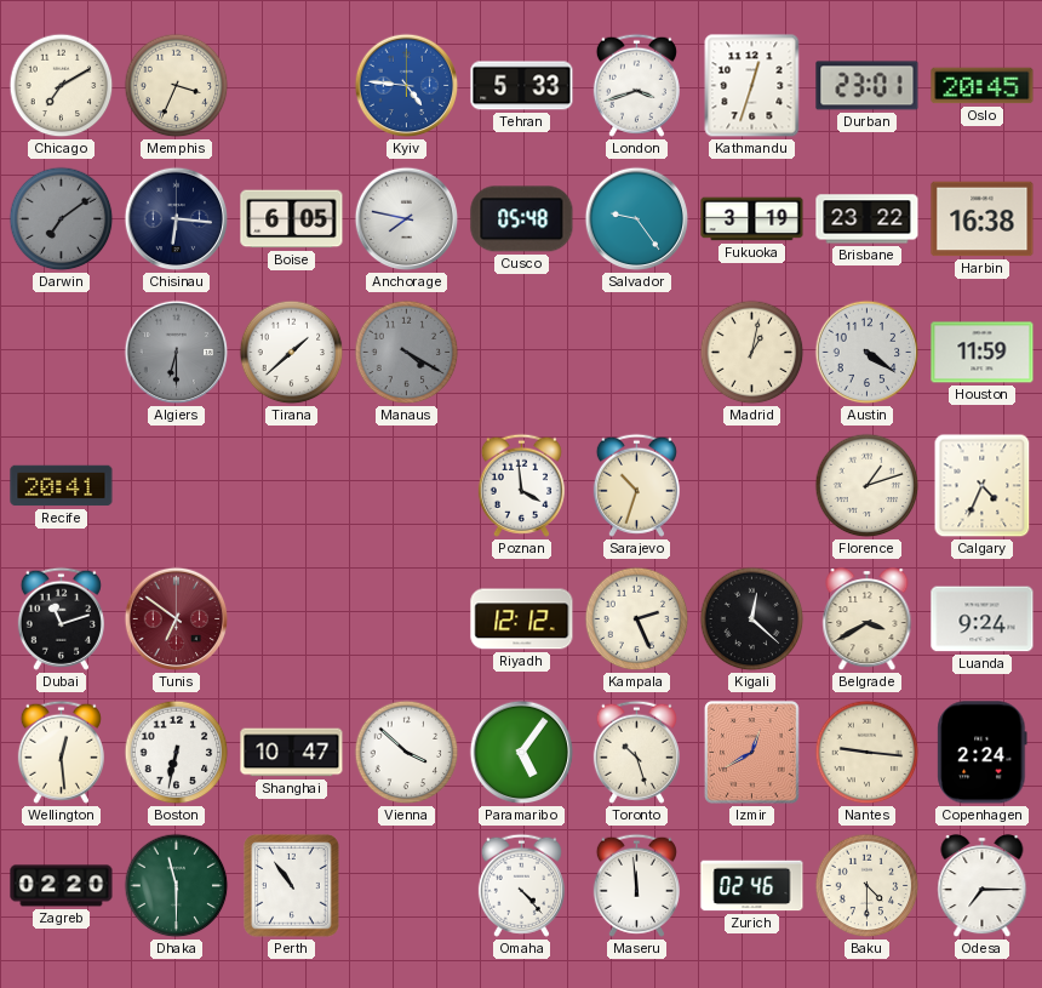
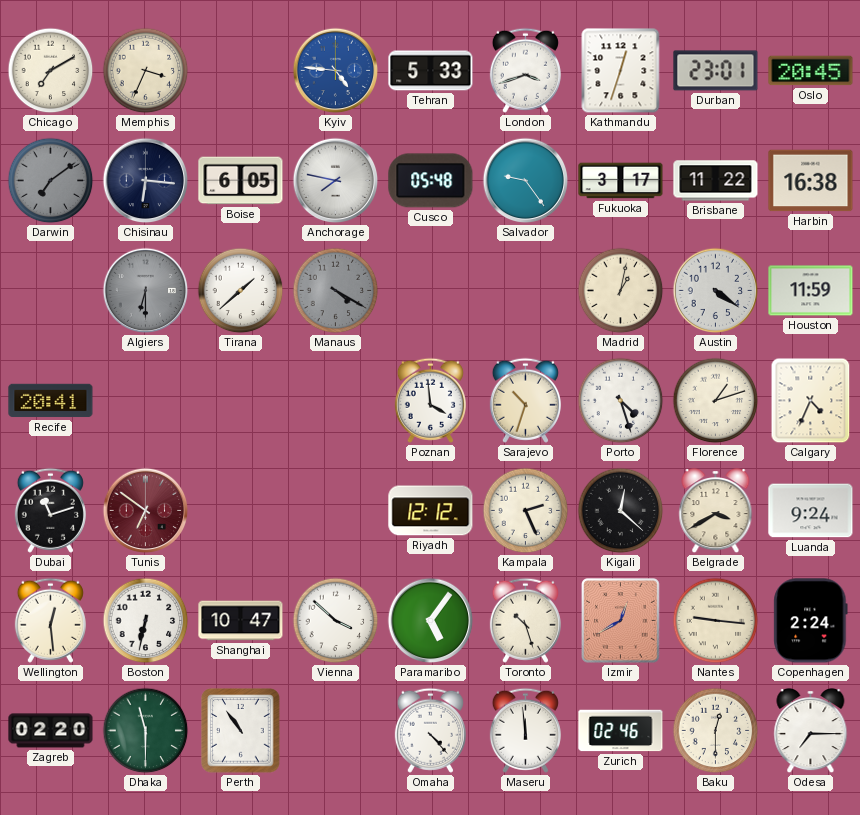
Fukuoka: 3:19 -> 3:17
Brisbane: 23:22 -> 11:22
Porto: none -> 4:27
Baku: 4:30 -> 12:30
